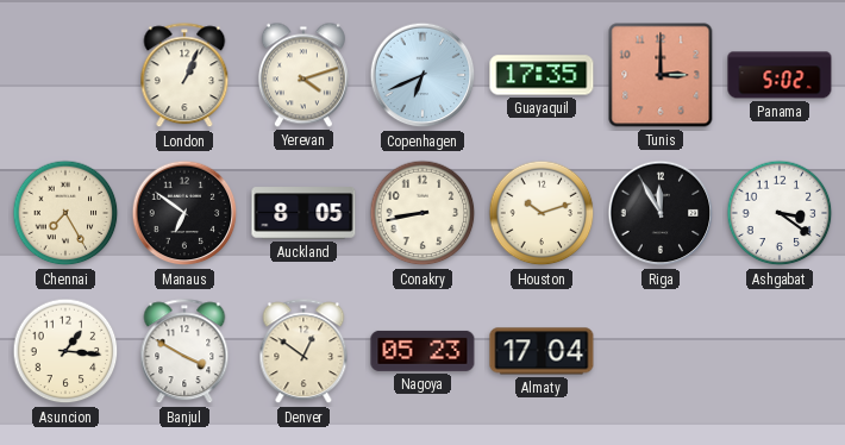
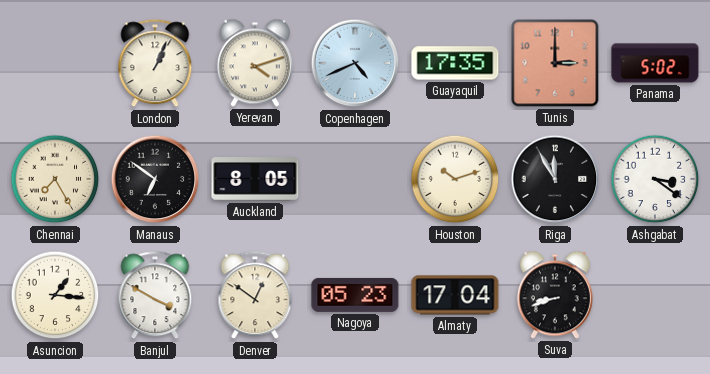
Copenhagen: 6:41 -> 4:41
Conakry: 8:43 -> none
Suva: none -> 8:42
